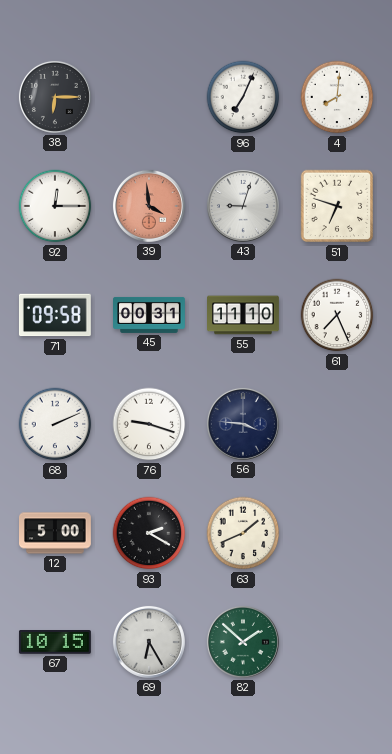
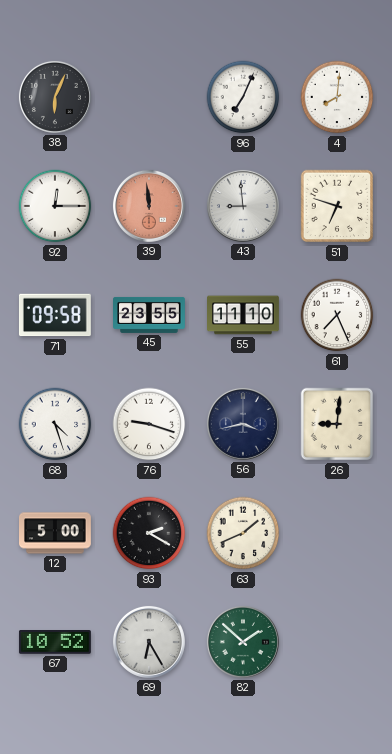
38: 6:15 -> 6:04
39: 3:59 -> 11:59
43: 9:03 -> 8:59
45: 00:31 -> 23:55
68: 2:11 -> 4:27
56: 3:46 -> 3:43
26: none -> 9:01
67: 10:15 -> 10:52
